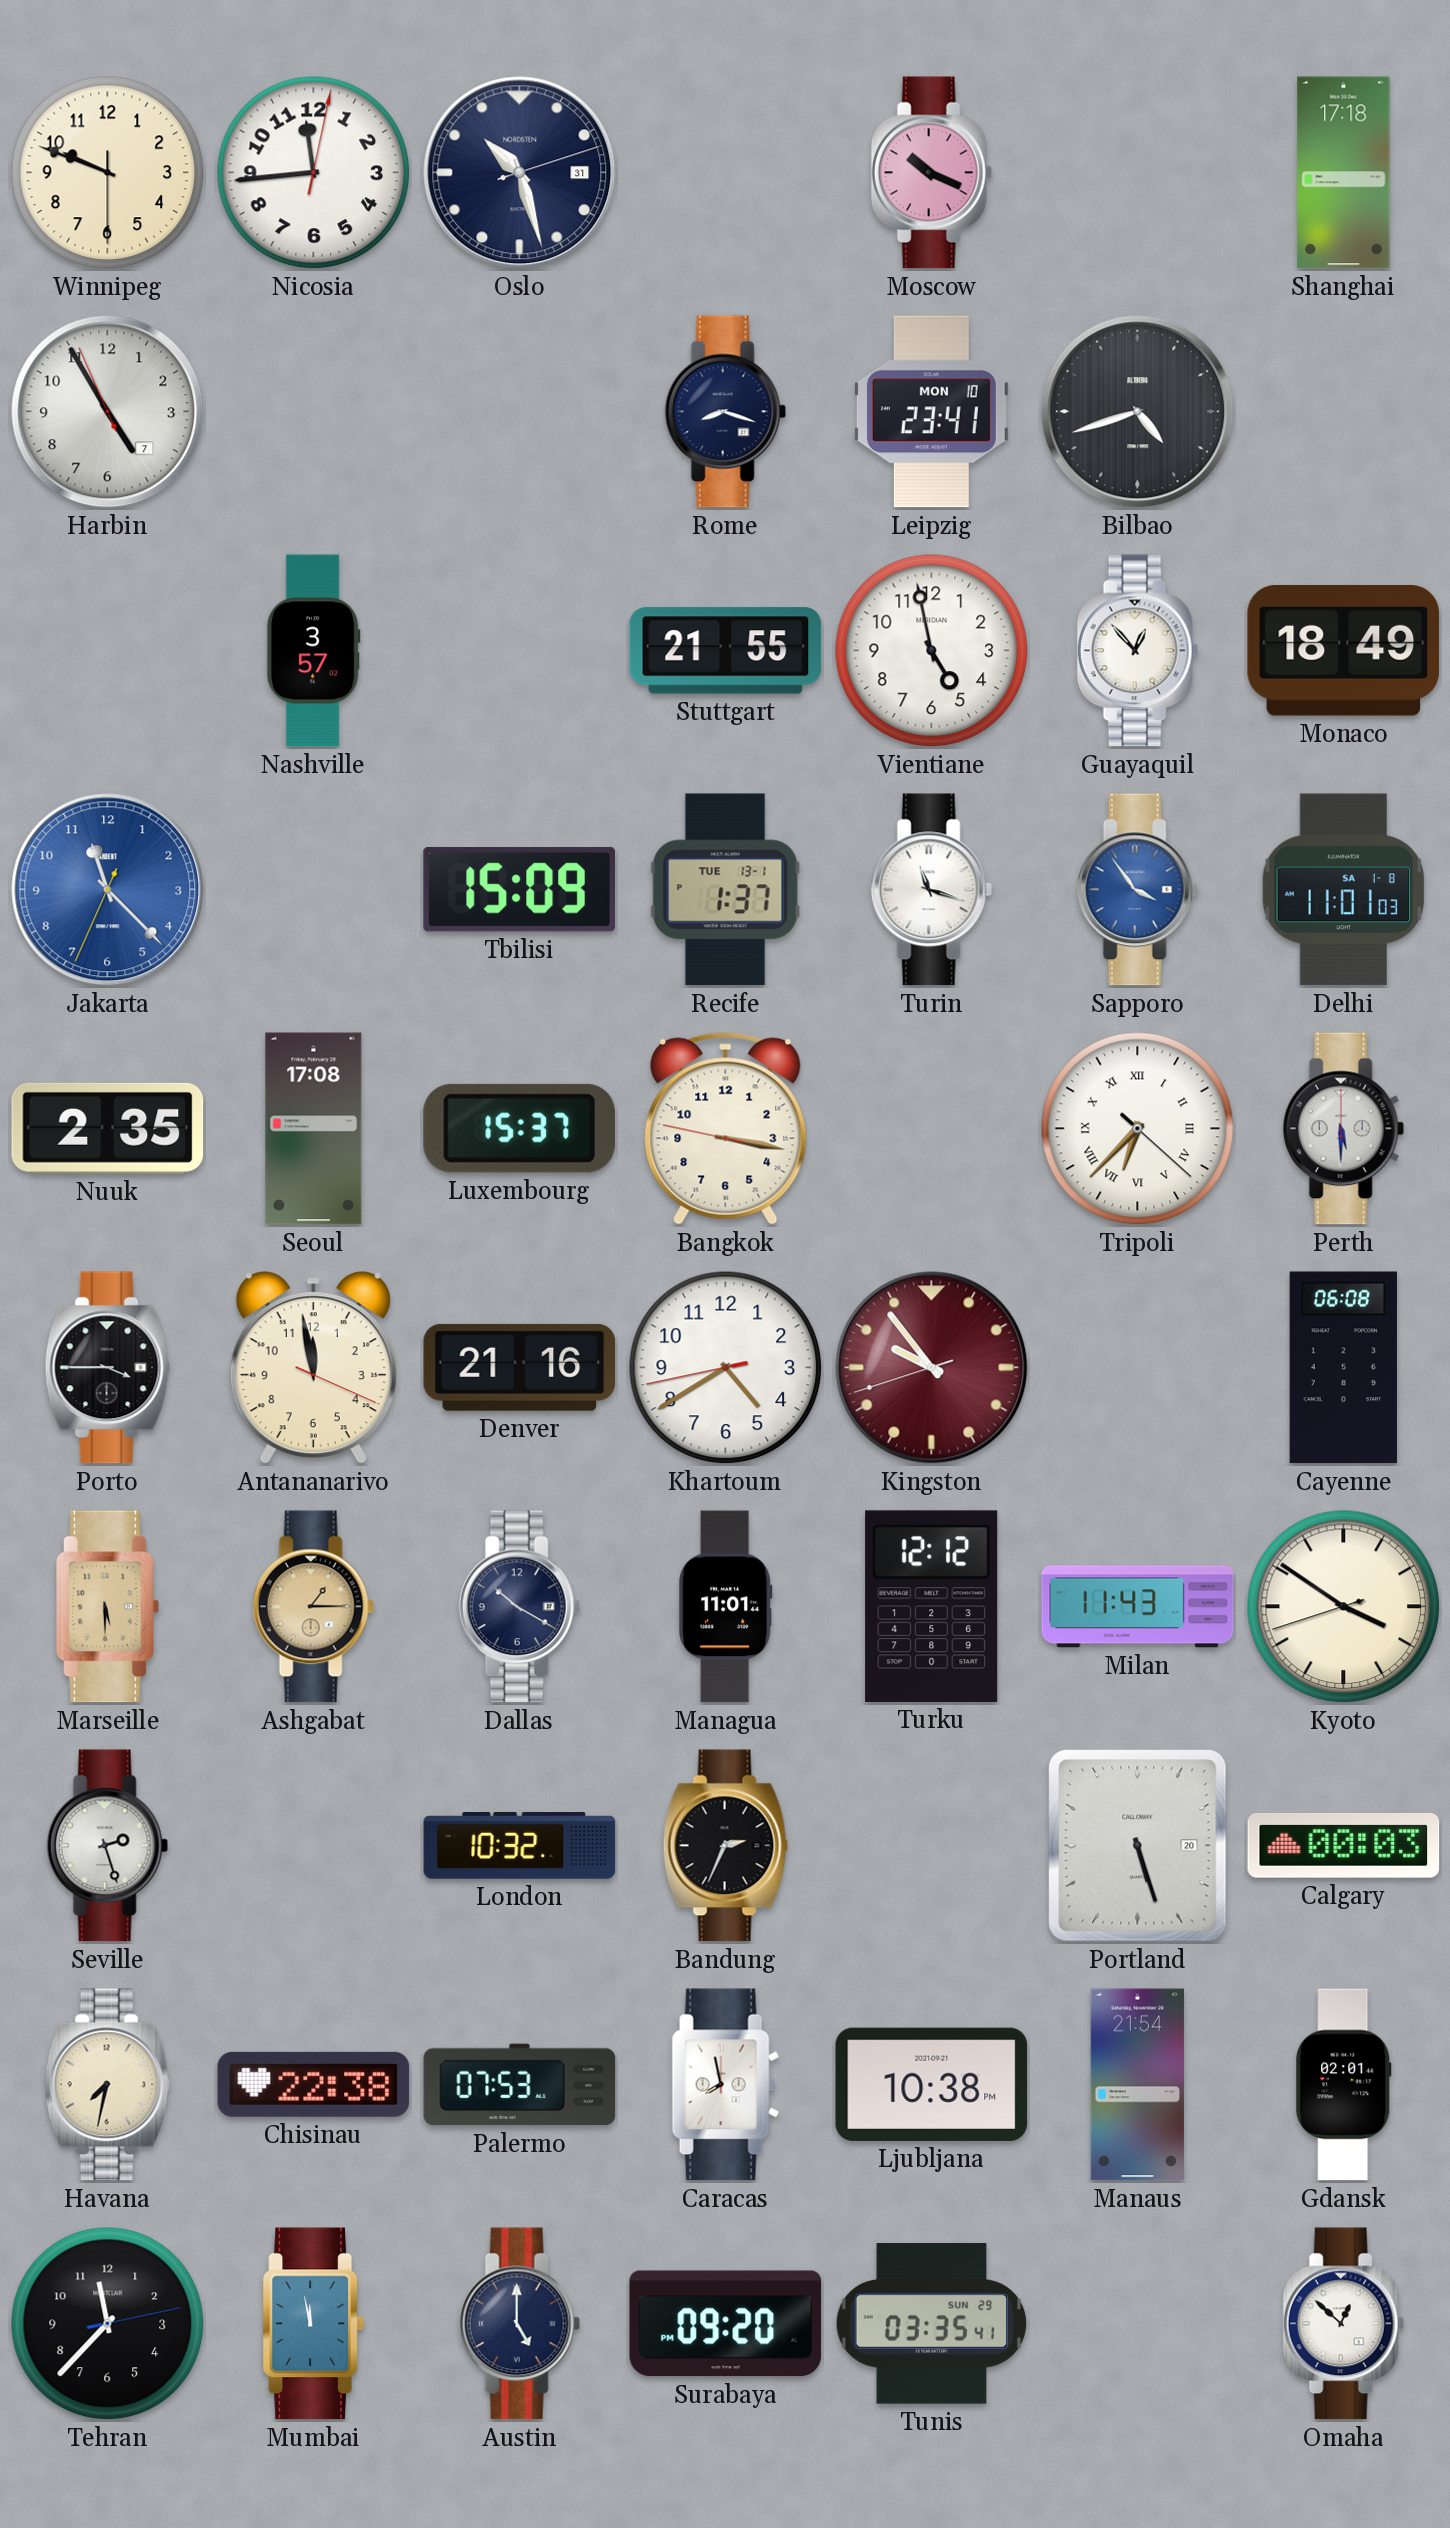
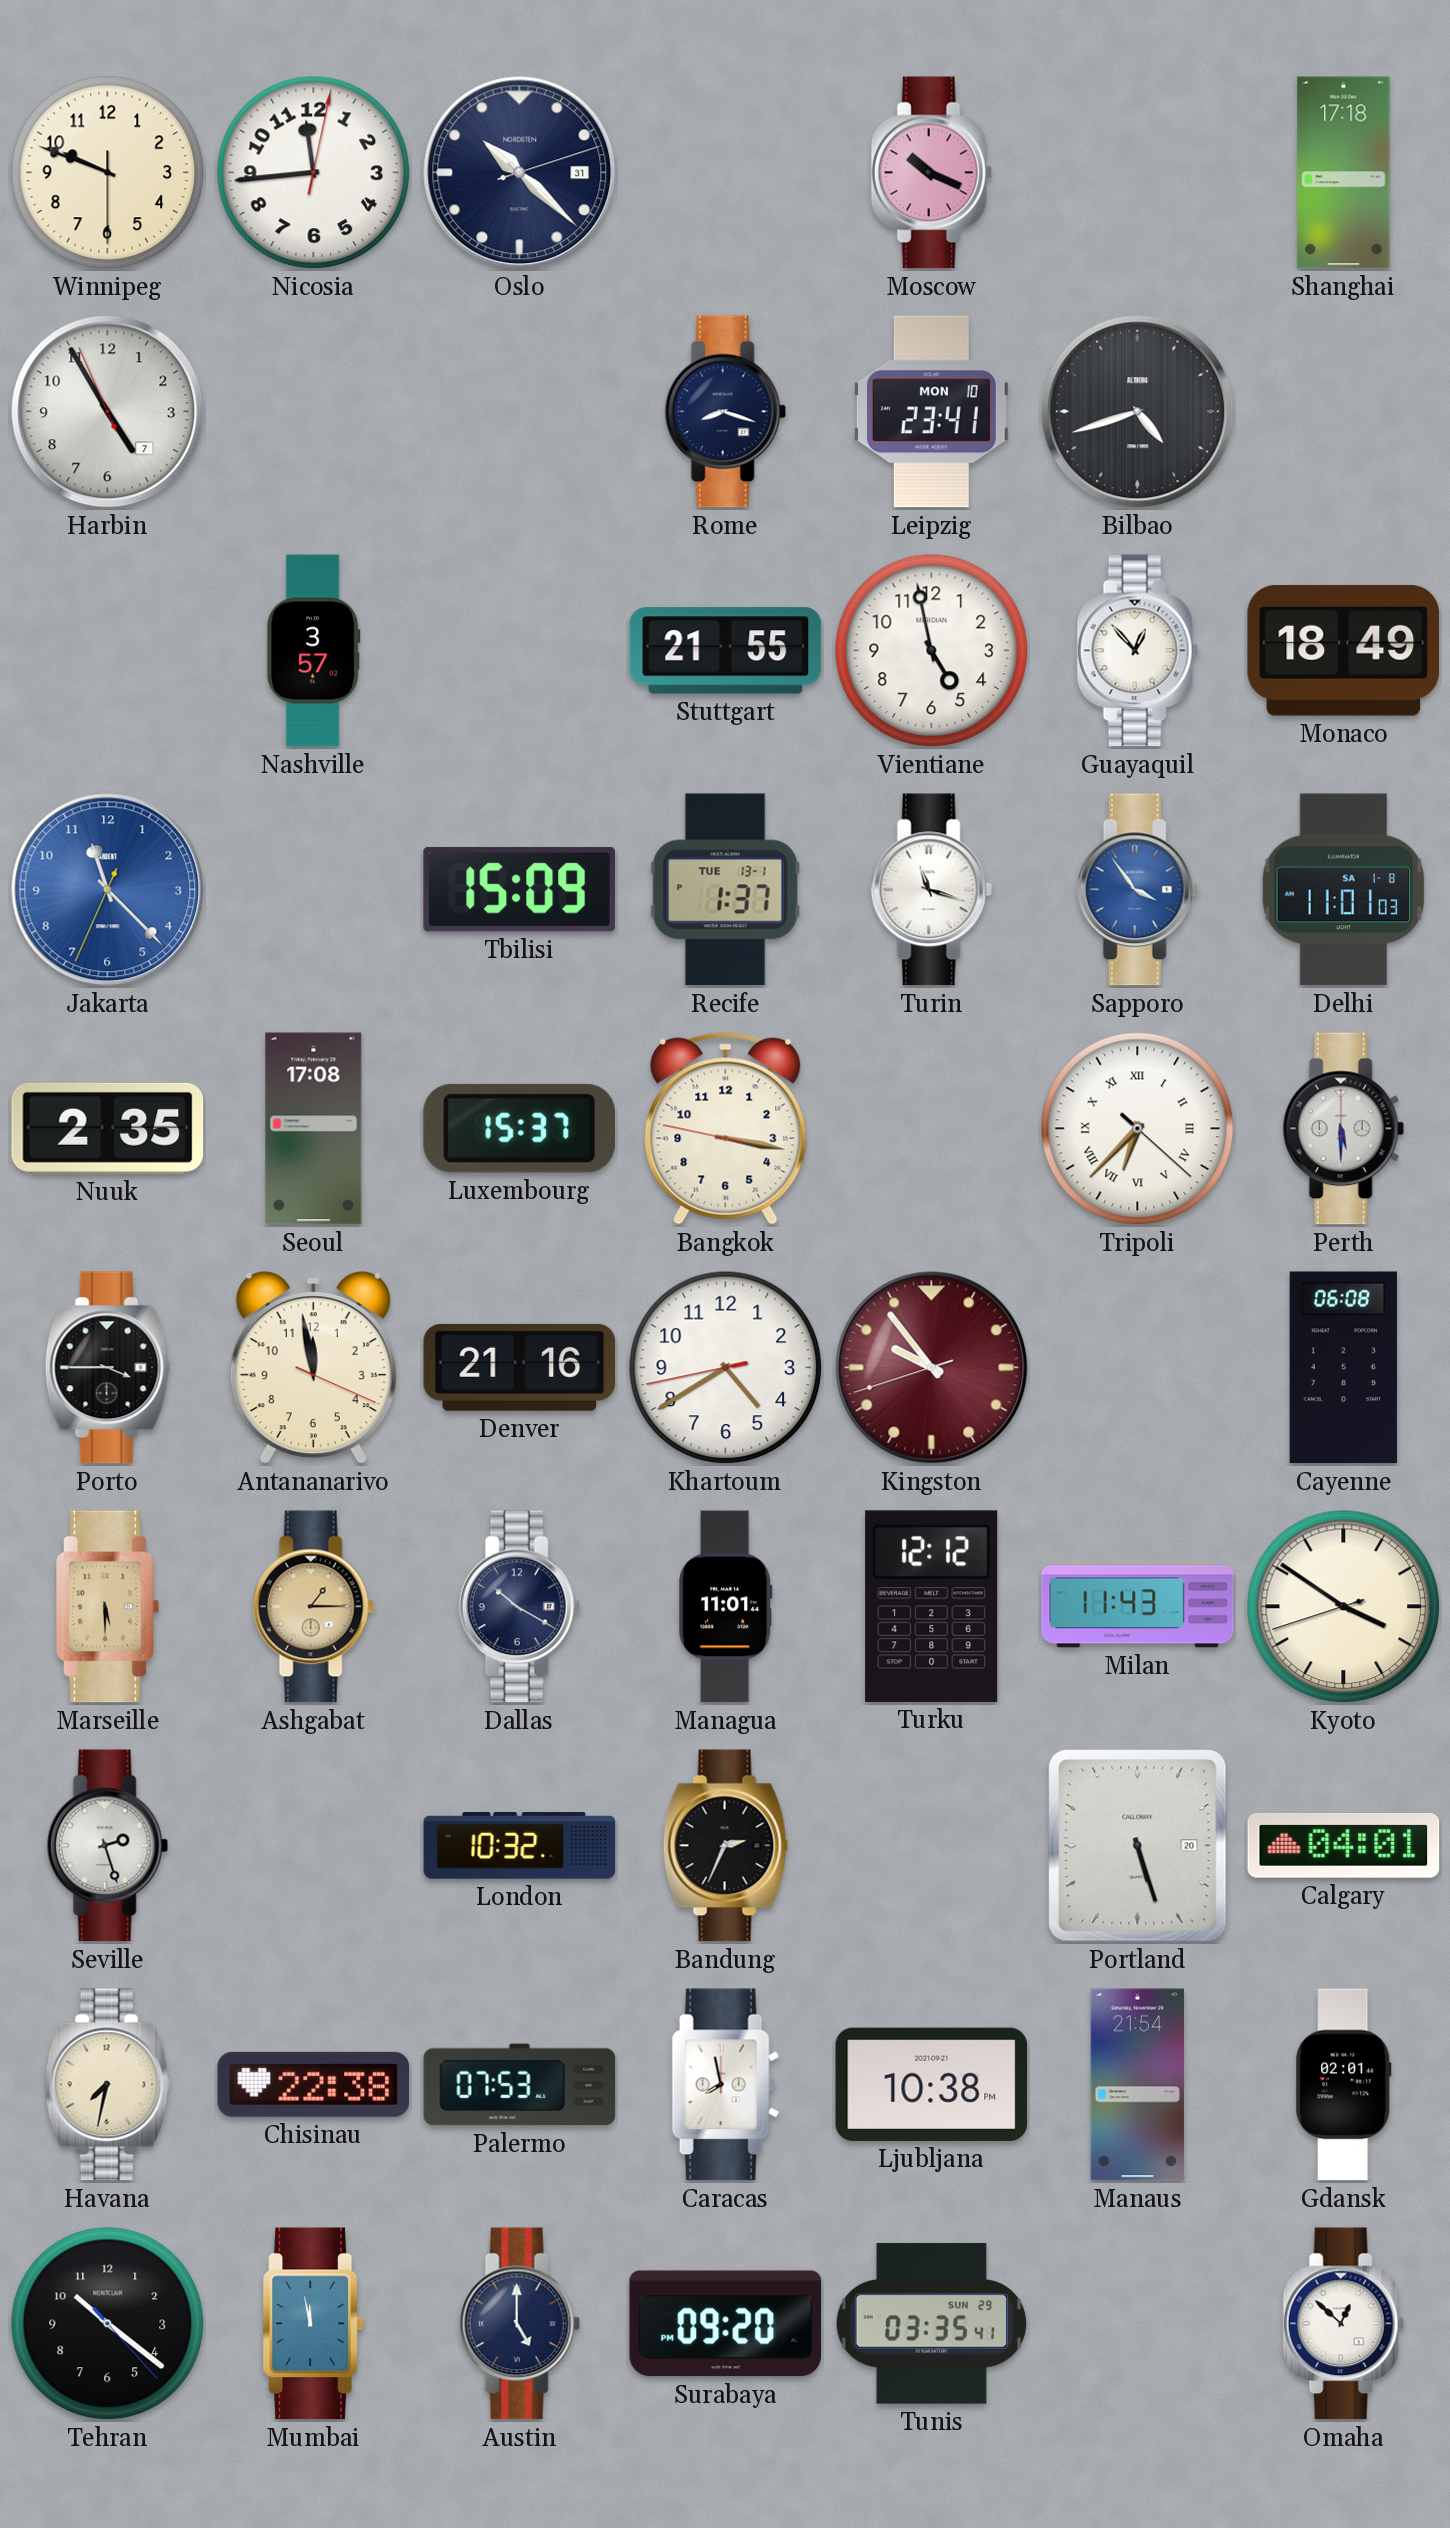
Oslo: 10:27 -> 10:22
Calgary: 00:03 -> 04:01
Tehran: 11:37 -> 10:21
